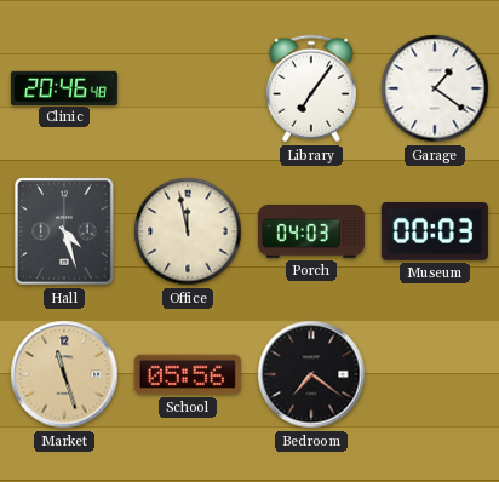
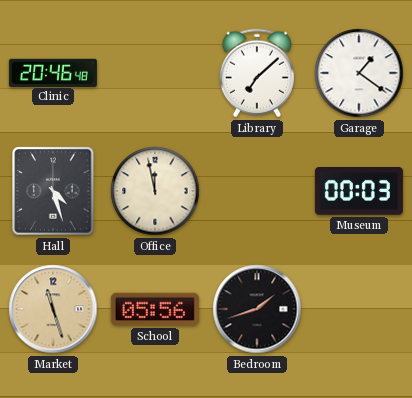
Library: 7:06 -> 7:08
Porch: 04:03 -> none
Bedroom: 7:21 -> 1:42
